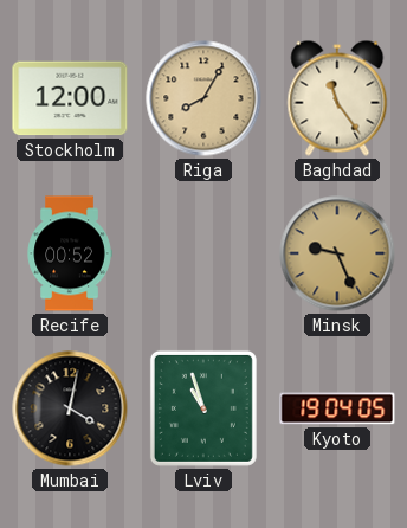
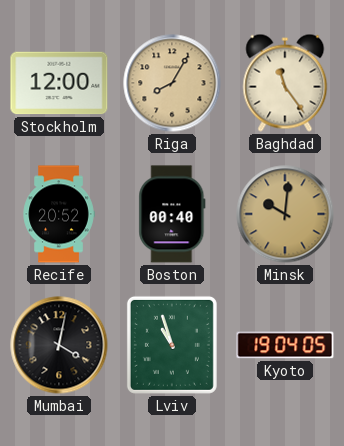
Recife: 00:52 -> 20:52
Boston: none -> 00:40
Minsk: 9:26 -> 10:01
